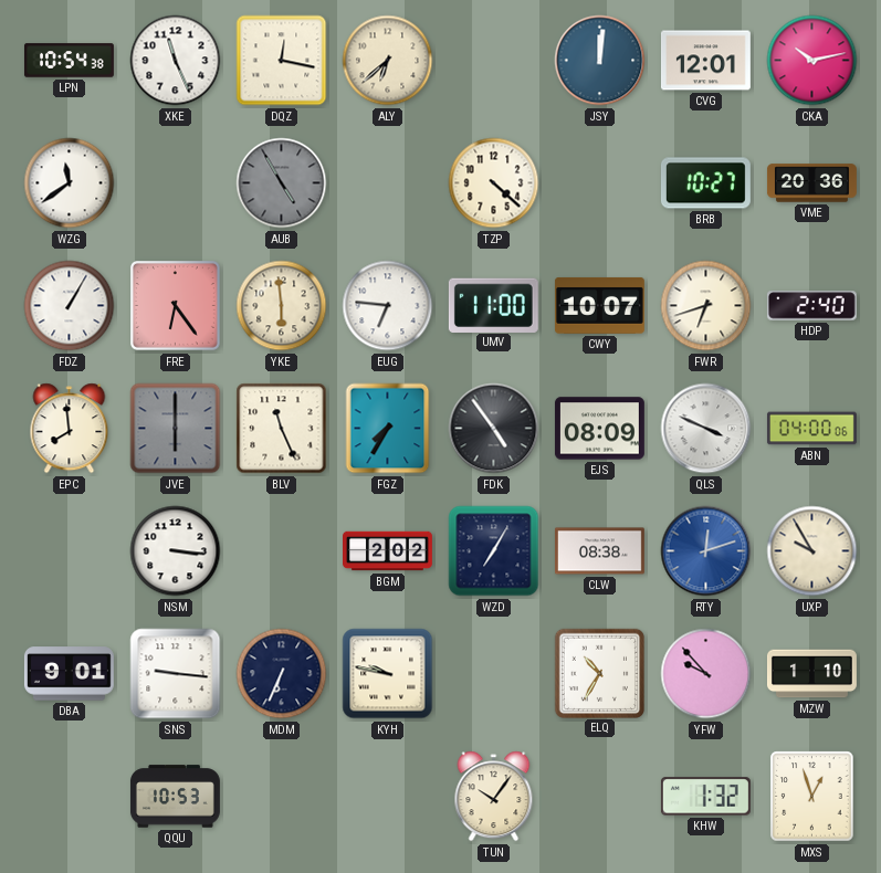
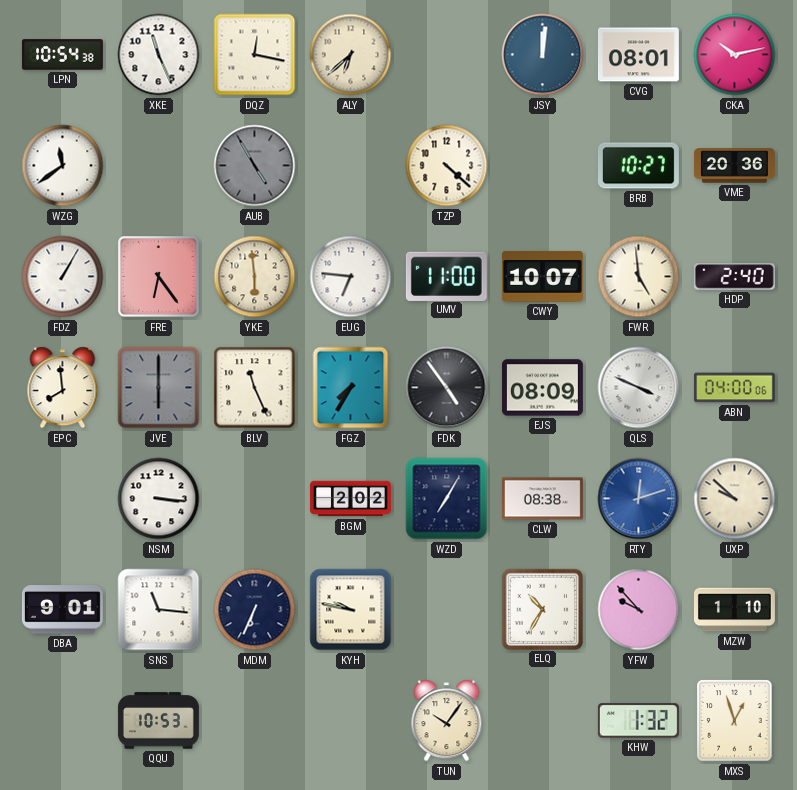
CVG: 12:01 -> 08:01
FWR: 6:42 -> 4:59
UXP: 9:55 -> 9:52
SNS: 9:16 -> 11:16
